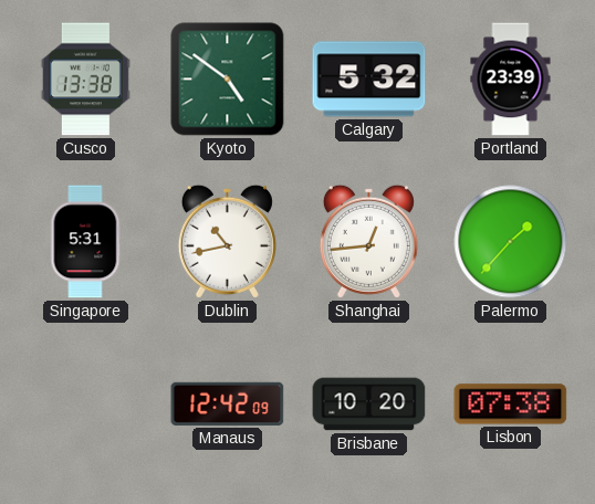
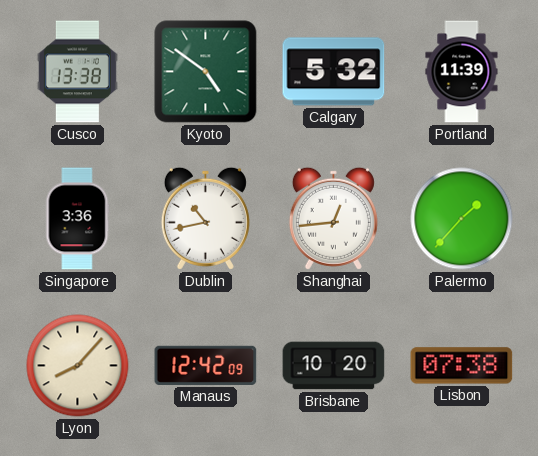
Portland: 23:39 -> 11:39
Singapore: 5:31 -> 3:36
Lyon: none -> 8:07
